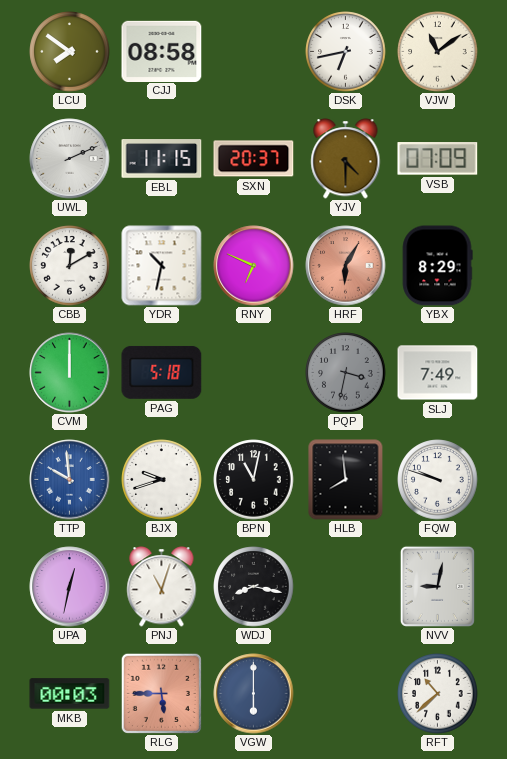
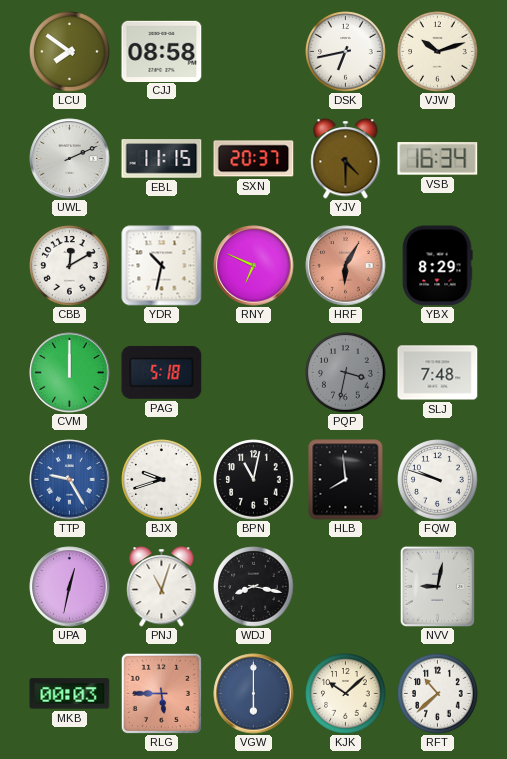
VJW: 11:09 -> 10:12
VSB: 07:09 -> 16:34
SLJ: 7:49 -> 7:48
TTP: 9:59 -> 9:25
KJK: none -> 10:08
